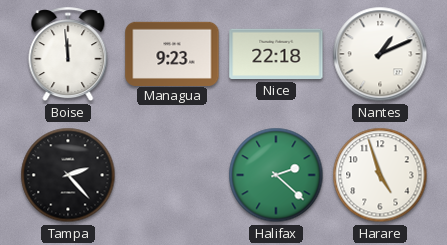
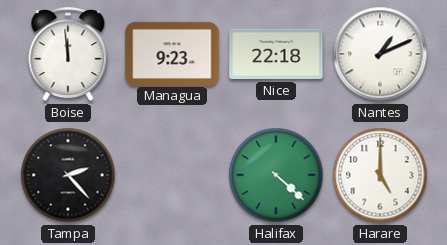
Halifax: 2:22 -> 4:22
Harare: 4:57 -> 5:00
